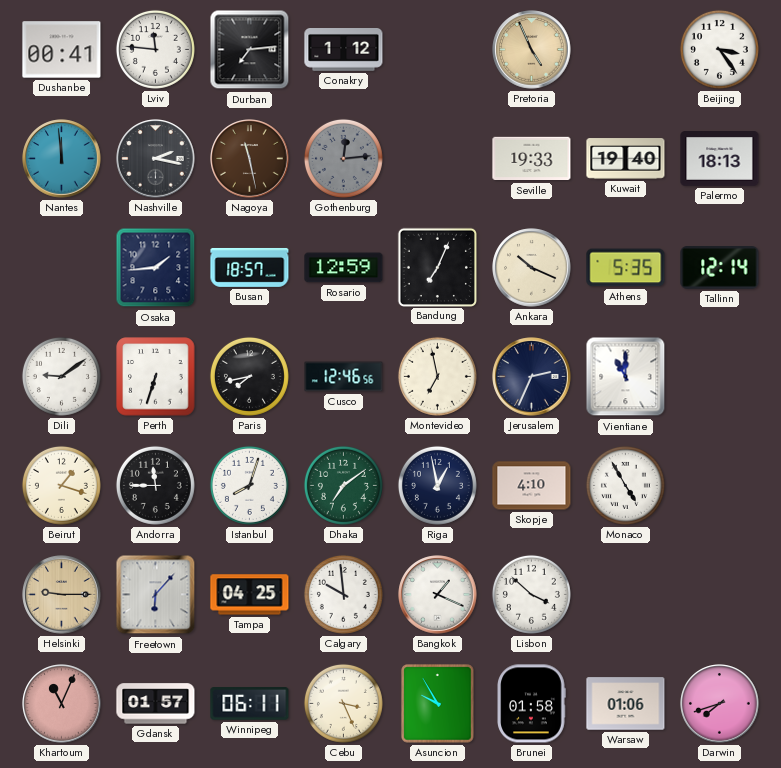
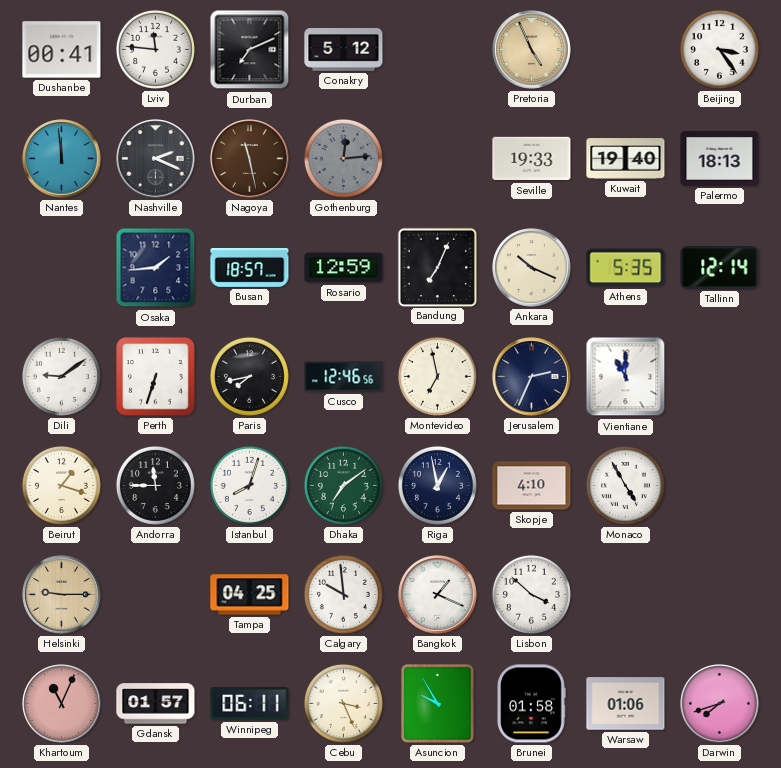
Durban: 7:14 -> 7:11
Conakry: 1:12 -> 5:12
Nashville: 2:17 -> 2:19
Freetown: 6:07 -> none
